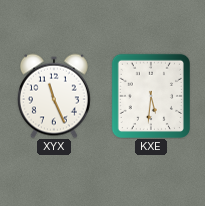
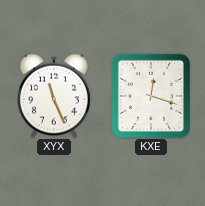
KXE: 5:31 -> 12:18
